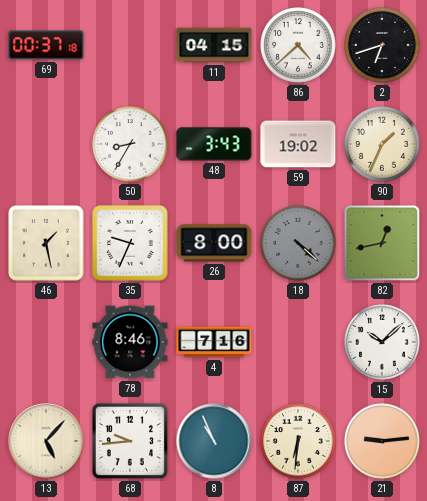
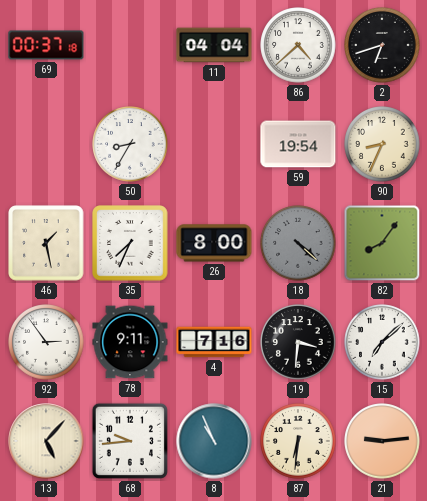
11: 04:15 -> 04:04
48: 3:43 -> none
59: 19:02 -> 19:54
90: 1:34 -> 8:34
35: 9:34 -> 7:34
82: 12:43 -> 8:06
92: none -> 2:54
78: 8:46 -> 9:11
19: none -> 3:31
15: 10:08 -> 7:08
